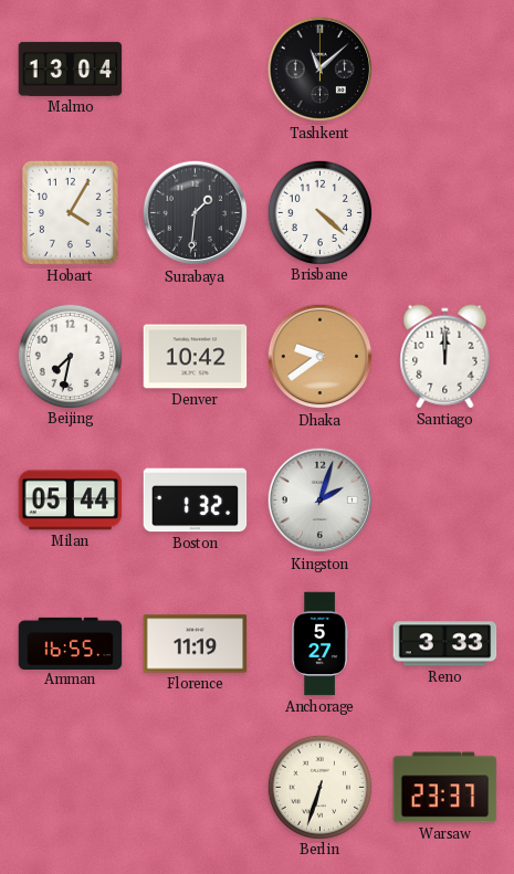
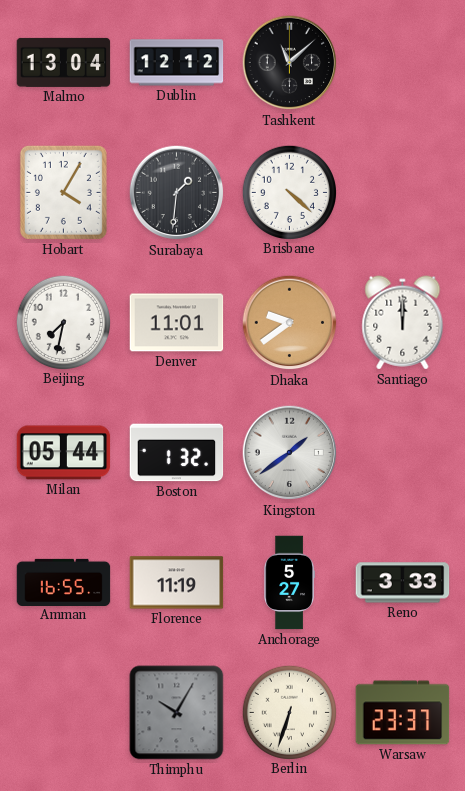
Dublin: none -> 12:12
Denver: 10:42 -> 11:01
Kingston: 2:03 -> 1:39
Thimphu: none -> 10:05
